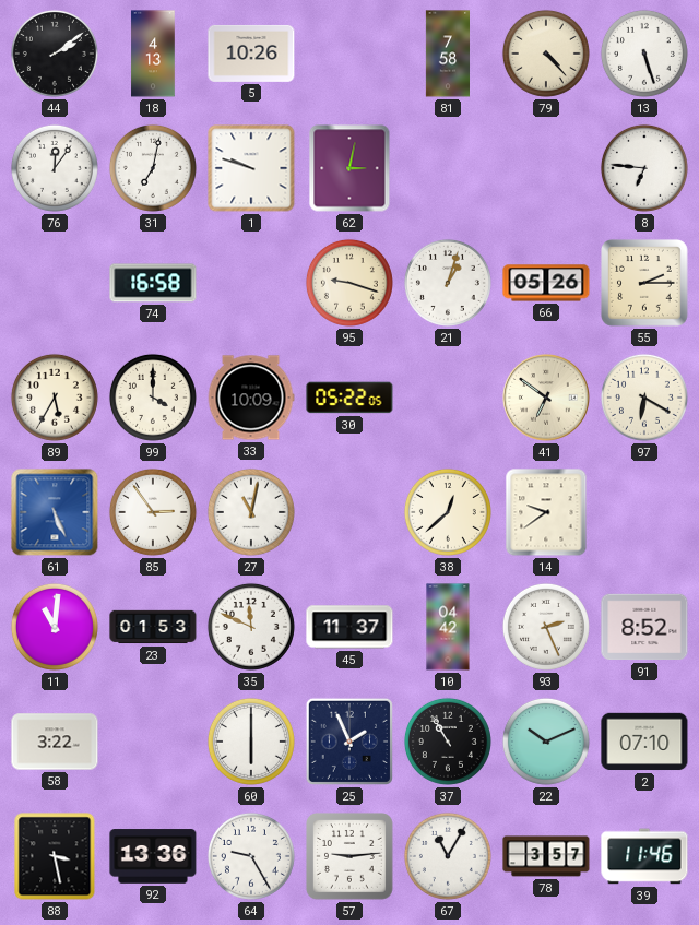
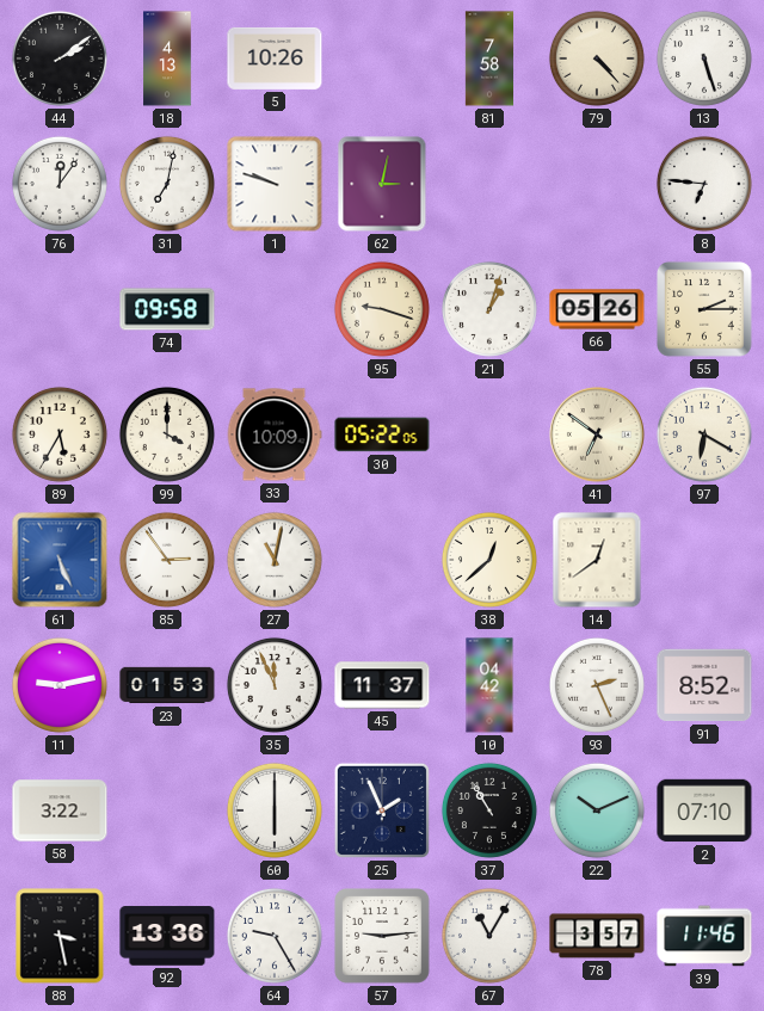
74: 16:58 -> 09:58
14: 9:39 -> 12:39
11: 11:01 -> 9:13
35: 11:49 -> 11:56
